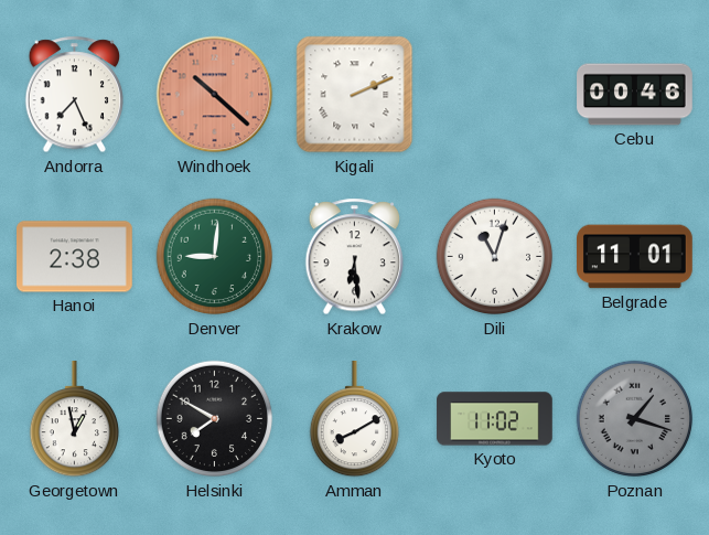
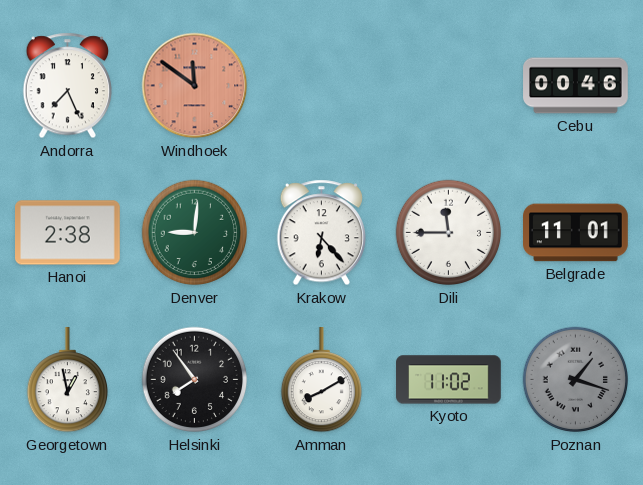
Windhoek: 10:22 -> 11:51
Kigali: 2:11 -> none
Krakow: 6:29 -> 6:23
Dili: 11:03 -> 11:45
Helsinki: 7:50 -> 7:54
